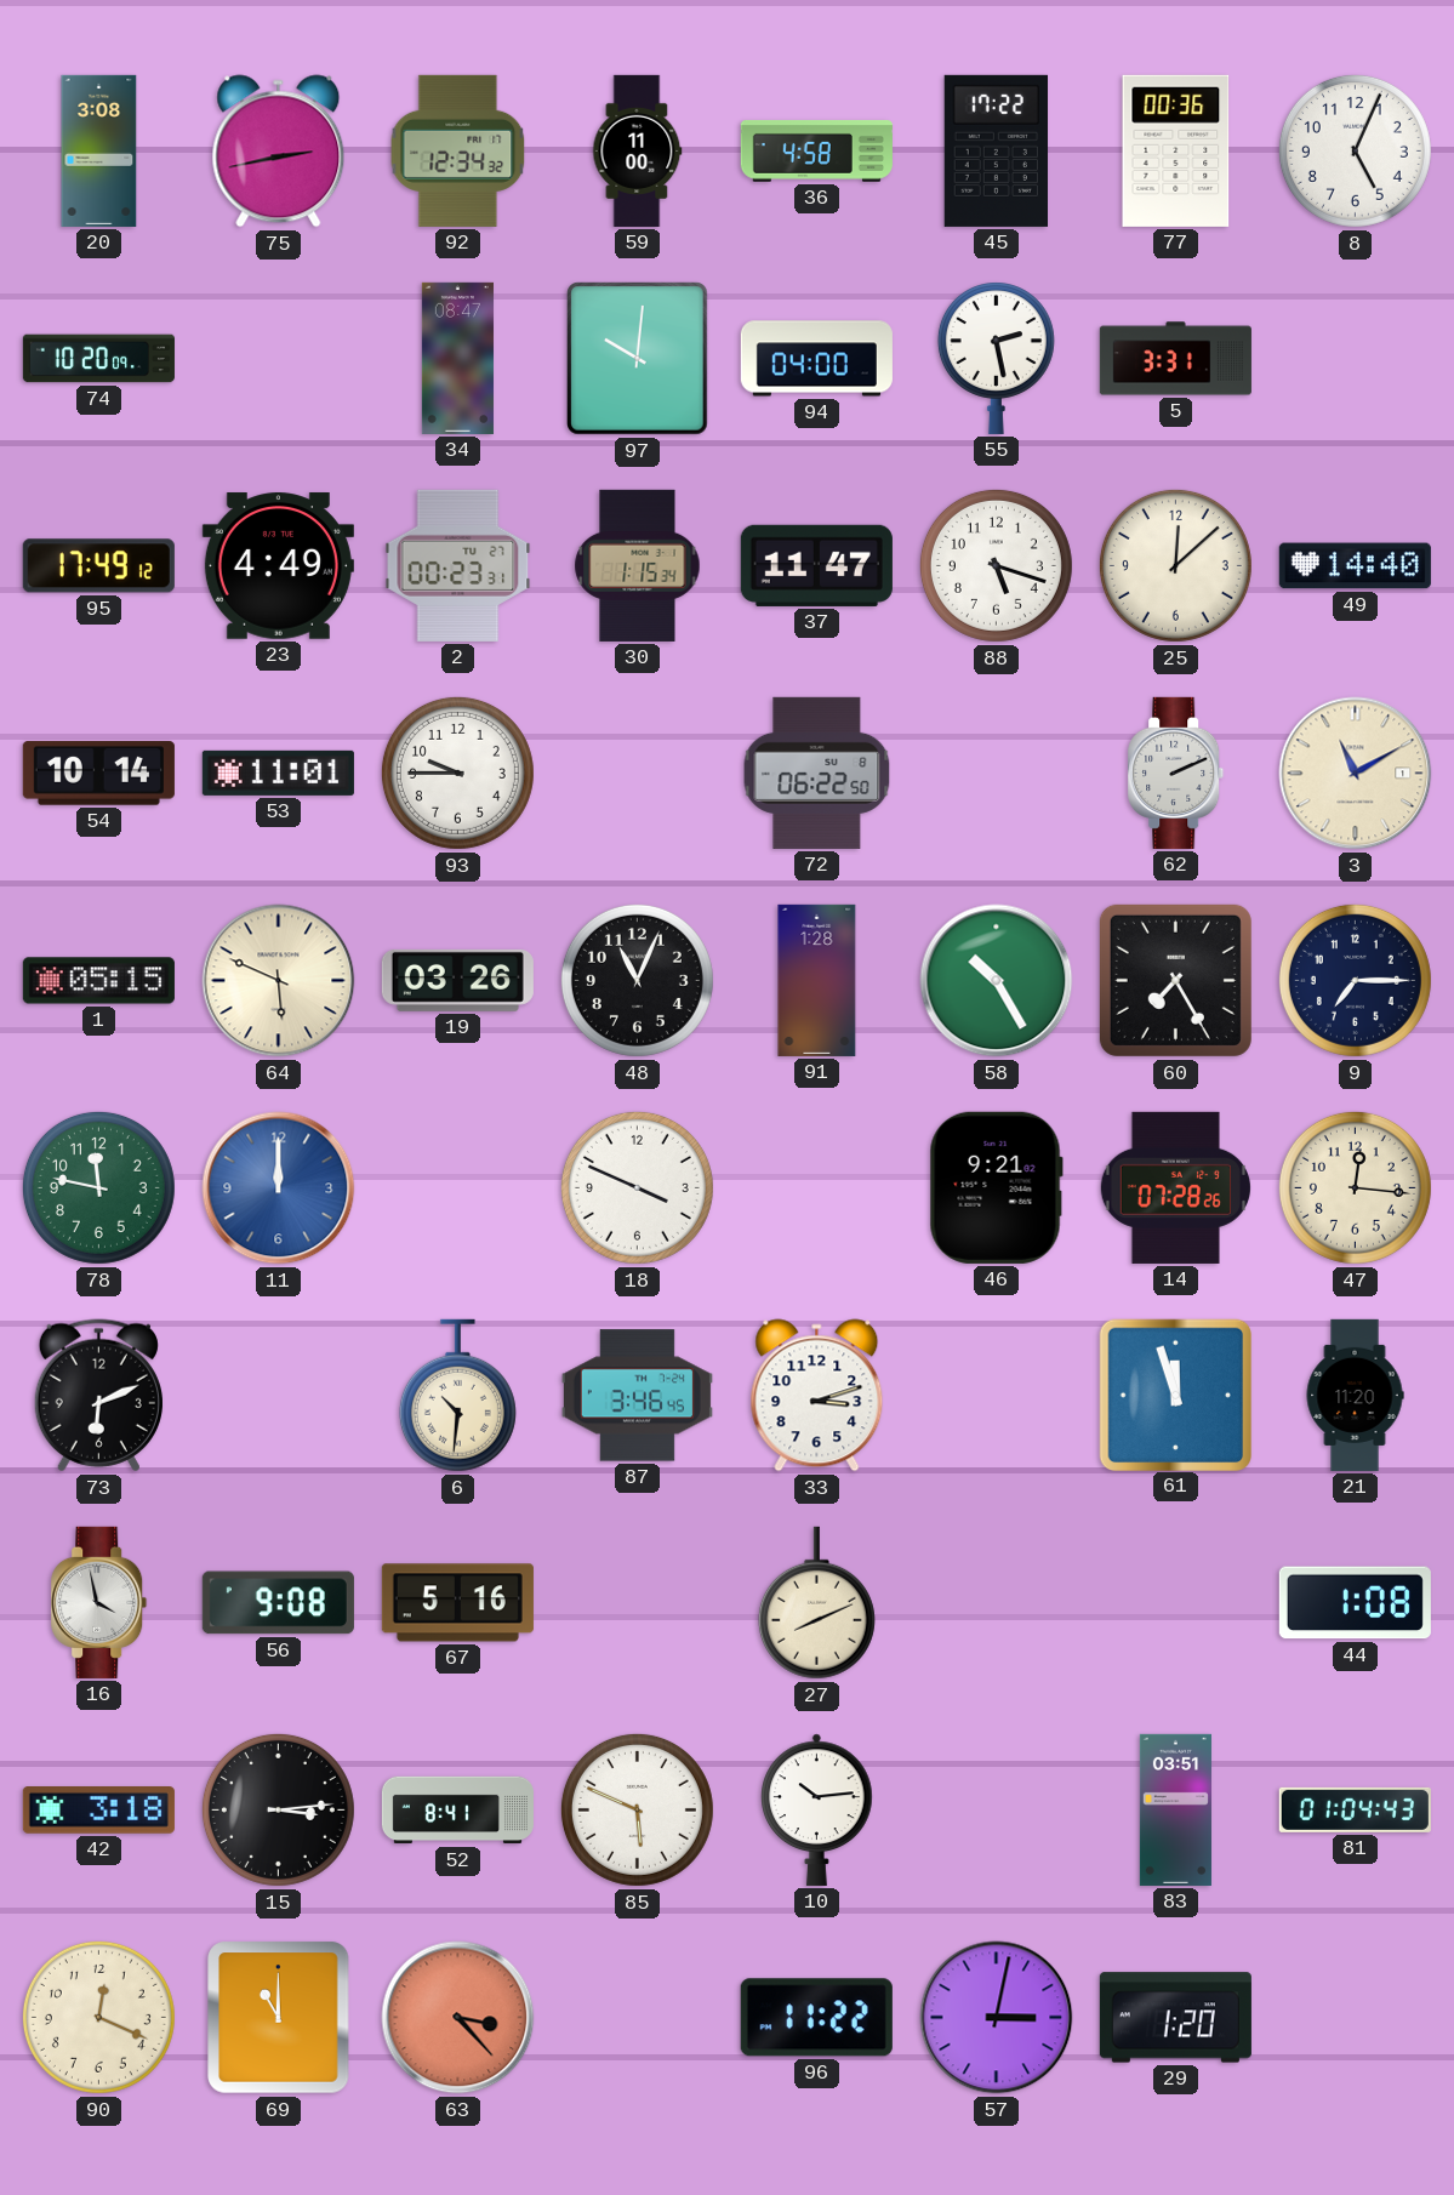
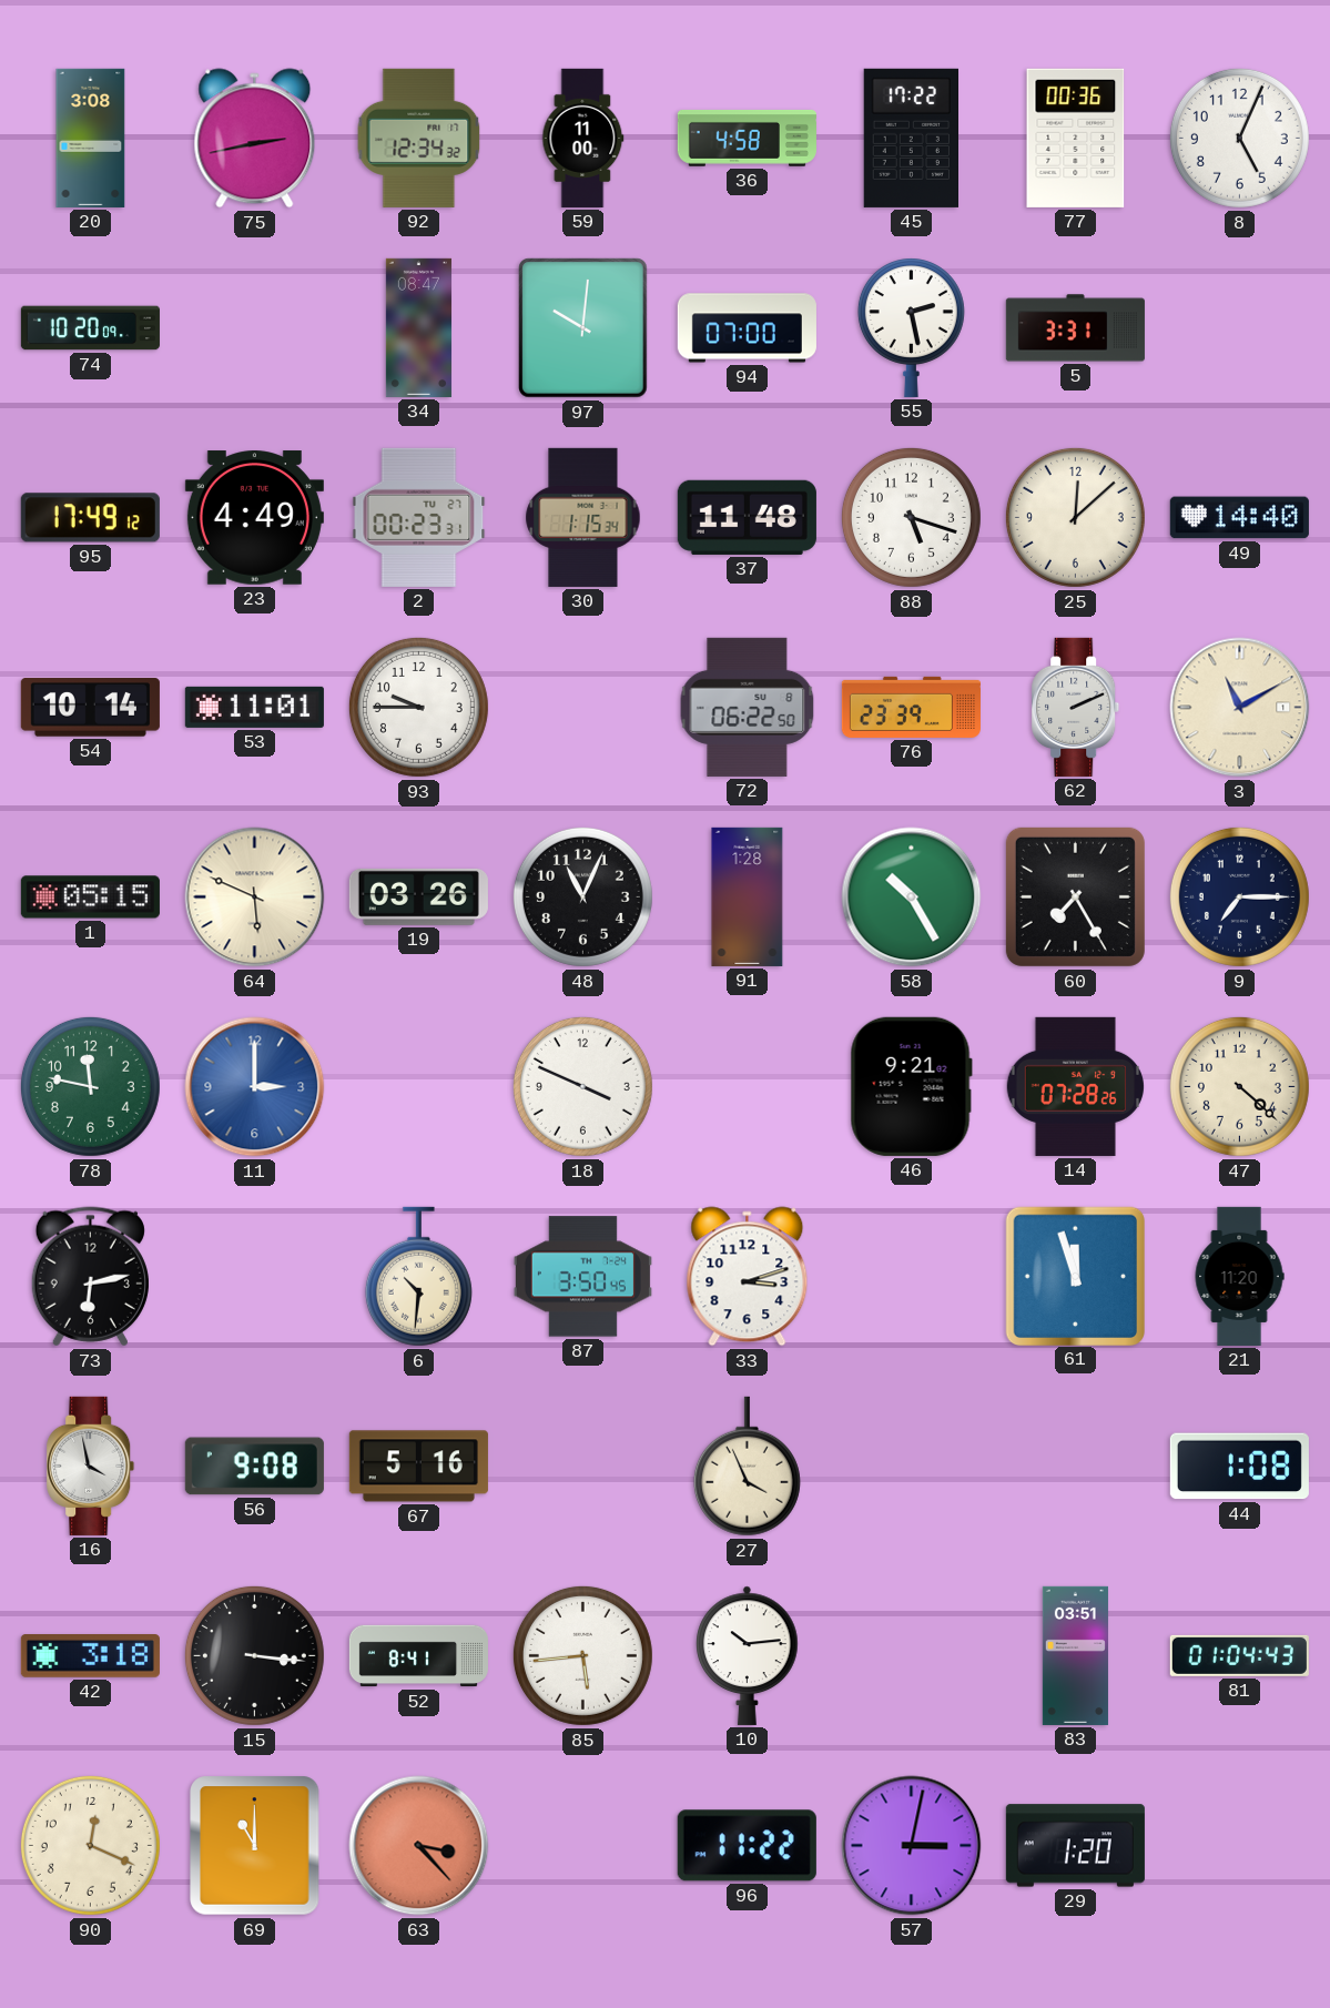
94: 04:00 -> 07:00
37: 11:47 -> 11:48
76: none -> 23:39
11: 12:00 -> 3:00
47: 12:16 -> 4:22
73: 6:11 -> 6:13
87: 3:46 -> 3:50
27: 8:11 -> 3:56
15: 3:14 -> 3:16
85: 5:49 -> 5:44
